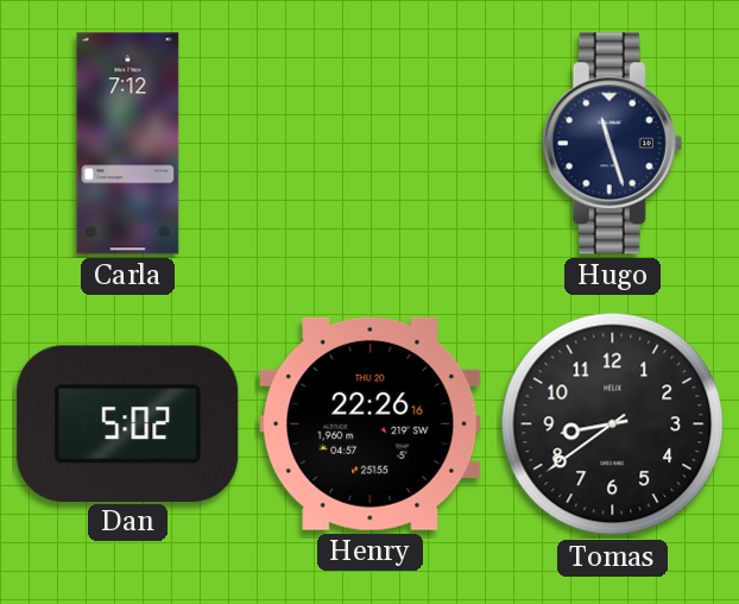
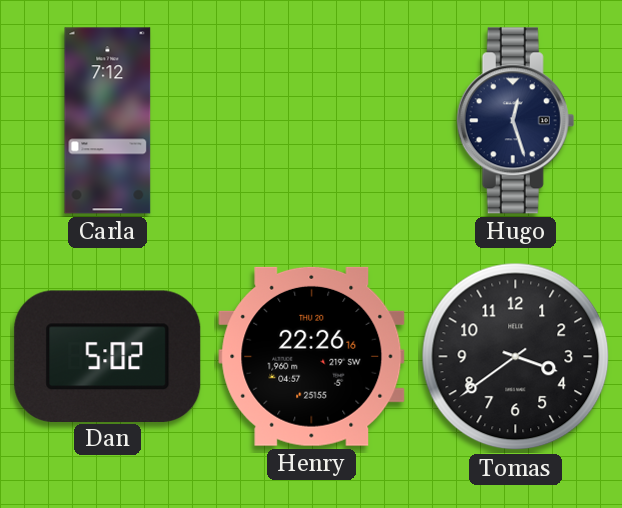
Hugo: 11:27 -> 12:27
Tomas: 8:39 -> 3:39
